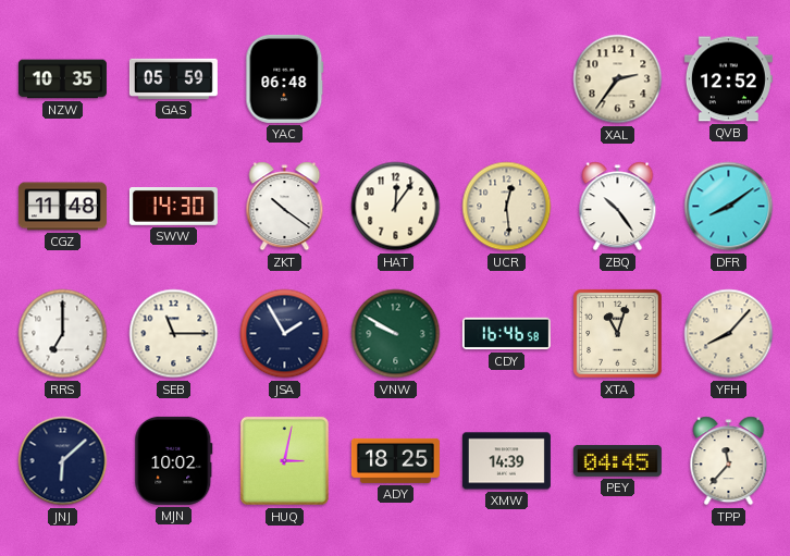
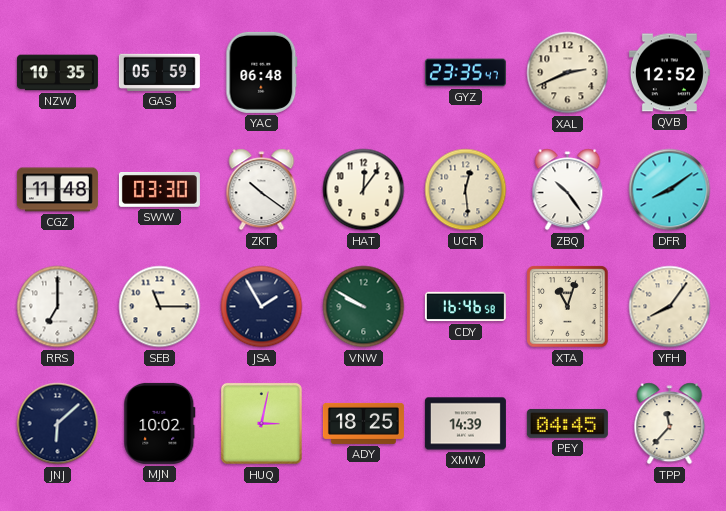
GYZ: none -> 23:35
XAL: 2:36 -> 2:41
SWW: 14:30 -> 03:30
YFH: 8:07 -> 8:06
